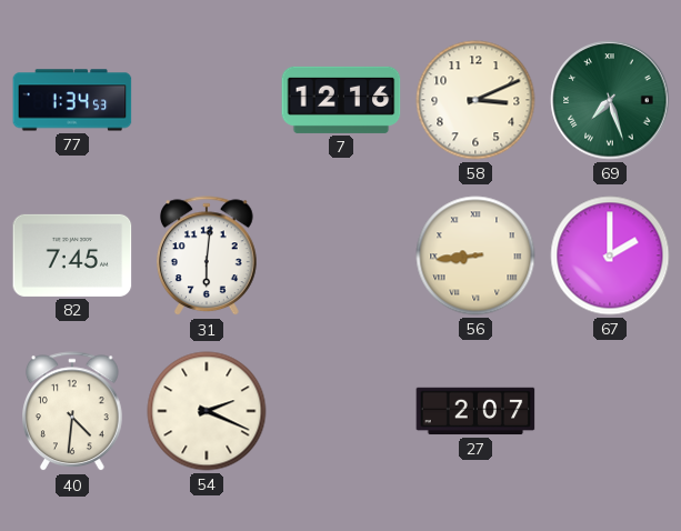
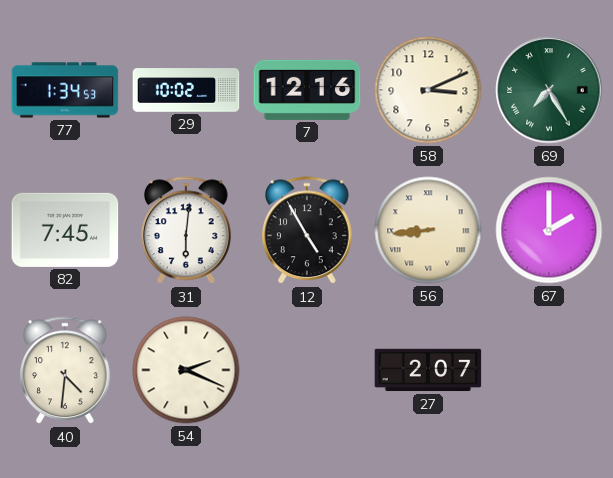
29: none -> 10:02
69: 7:27 -> 7:25
12: none -> 4:55
